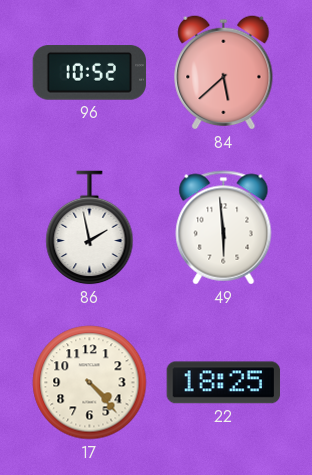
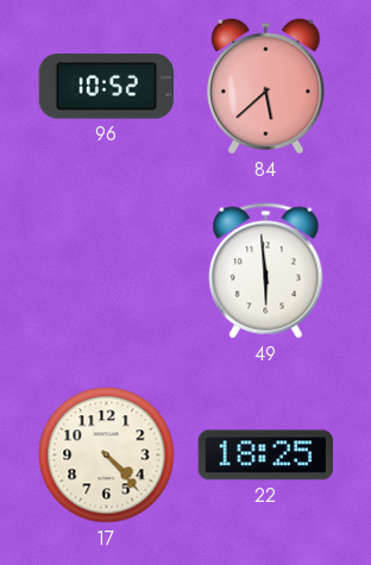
86: 1:58 -> none
